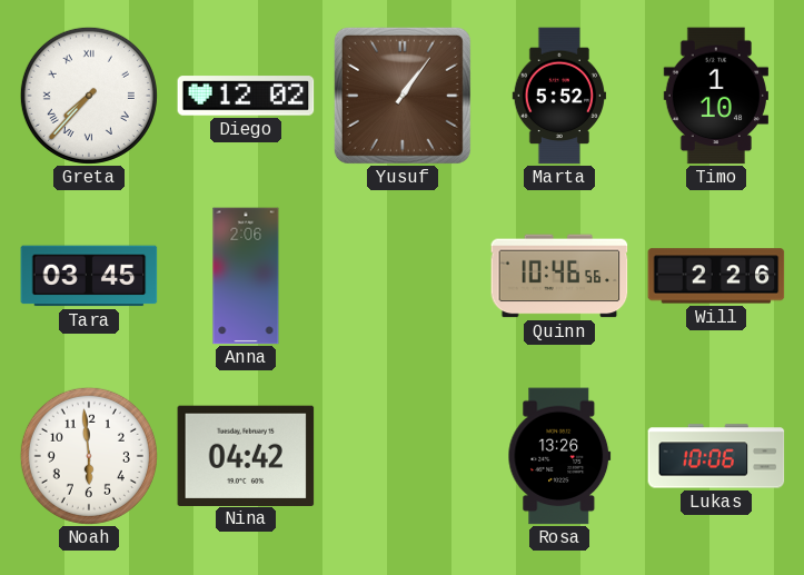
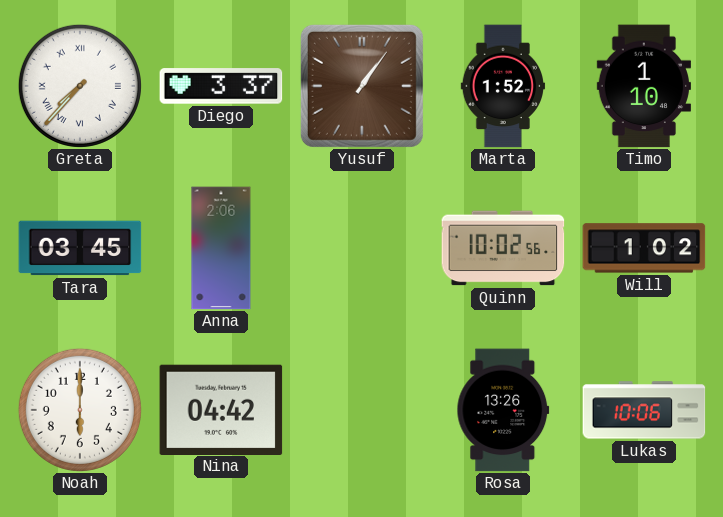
Diego: 12:02 -> 3:37
Marta: 5:52 -> 1:52
Quinn: 10:46 -> 10:02
Will: 2:26 -> 1:02
Noah: 5:59 -> 6:00
